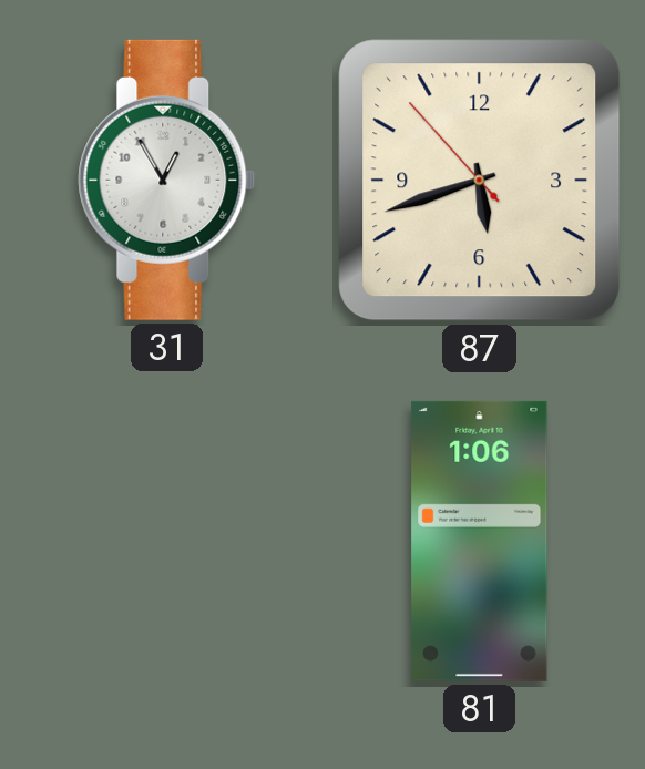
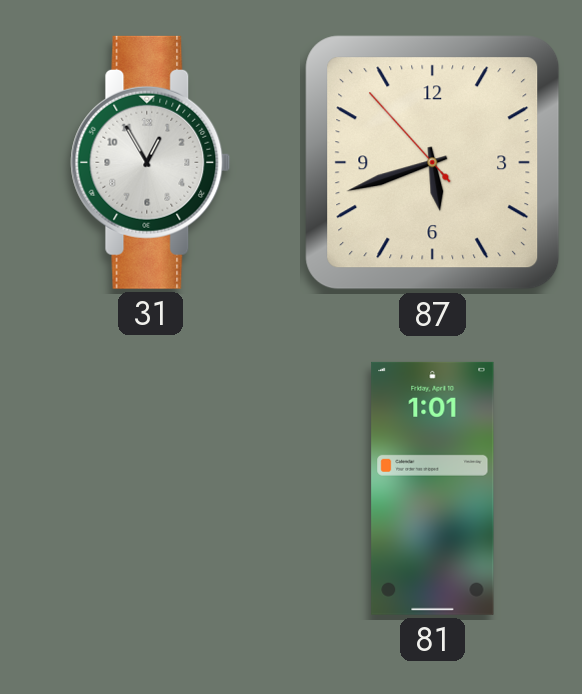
81: 1:06 -> 1:01
